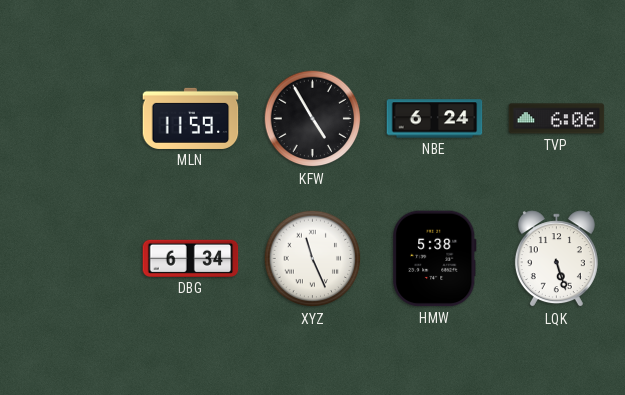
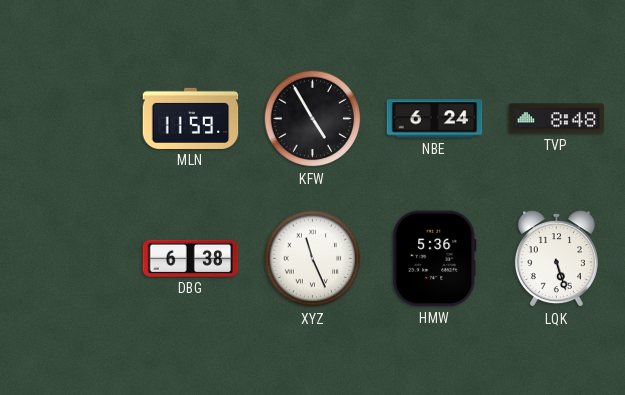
TVP: 6:06 -> 8:48
DBG: 6:34 -> 6:38
HMW: 5:38 -> 5:36
